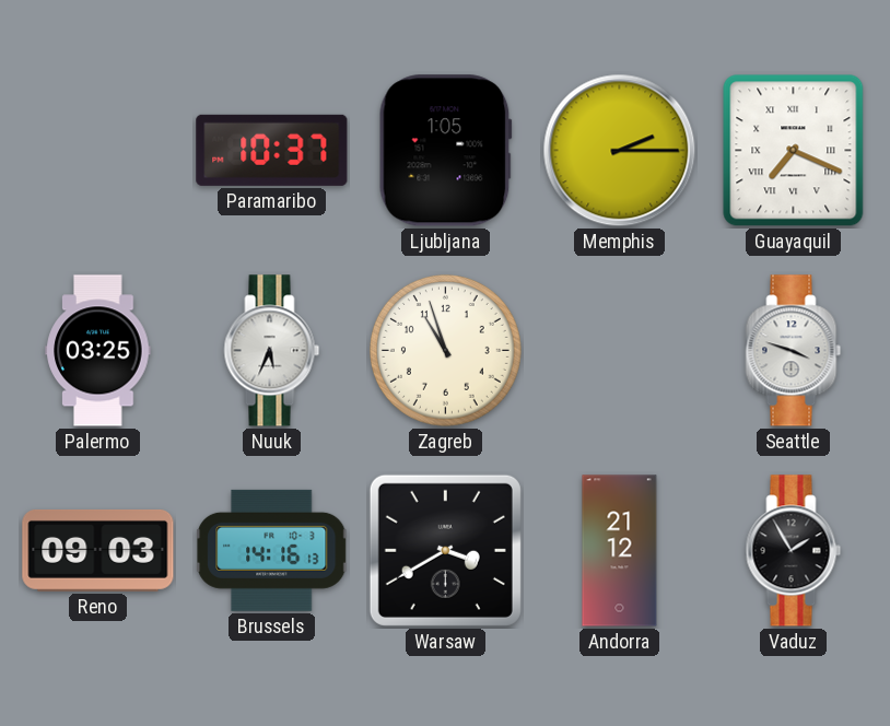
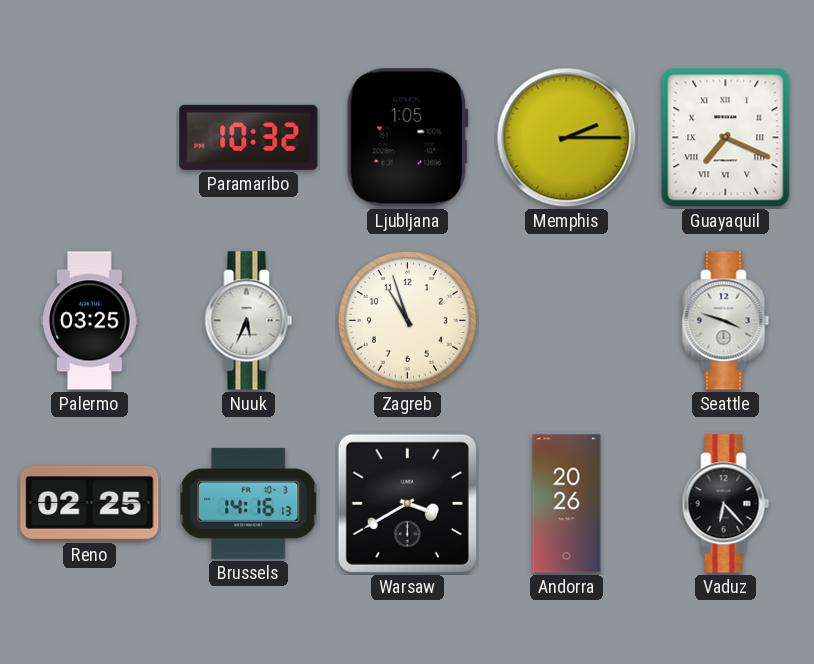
Paramaribo: 10:37 -> 10:32
Reno: 09:03 -> 02:25
Andorra: 21:12 -> 20:26
Vaduz: 1:55 -> 6:23
